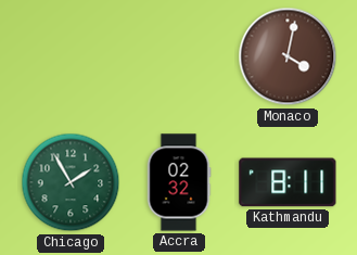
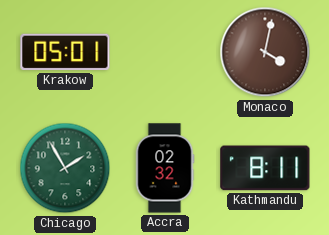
Krakow: none -> 05:01
